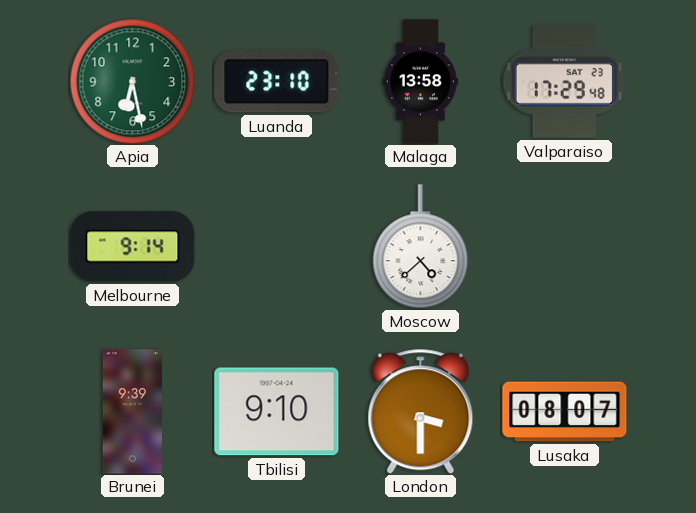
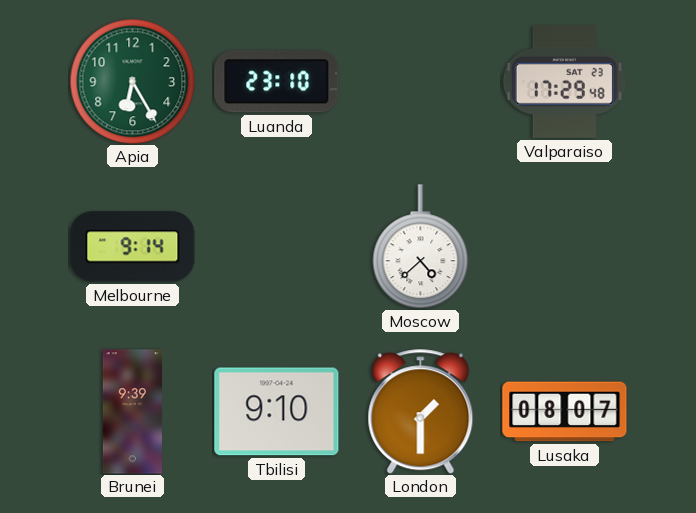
Apia: 6:28 -> 6:25
Malaga: 13:58 -> none
London: 3:30 -> 1:30
